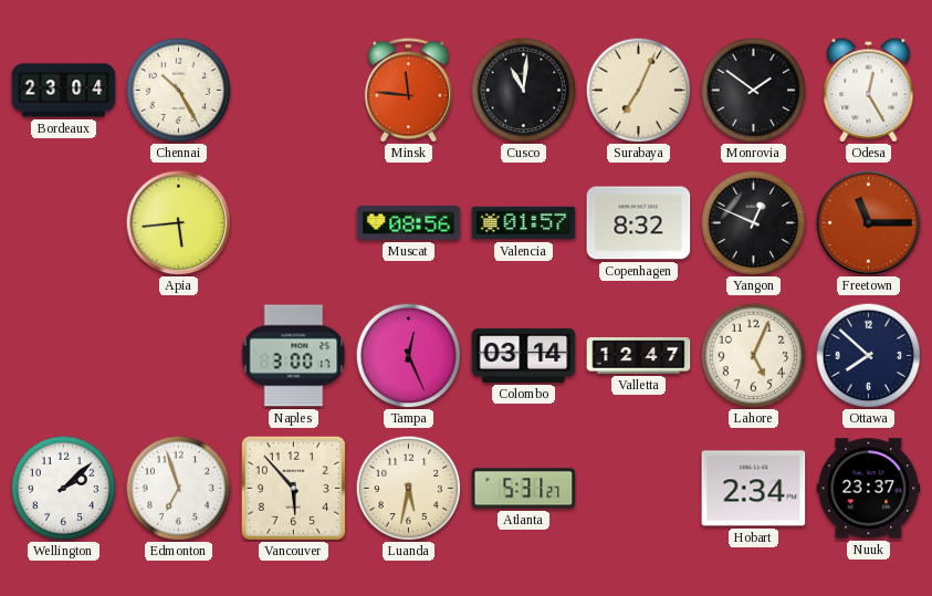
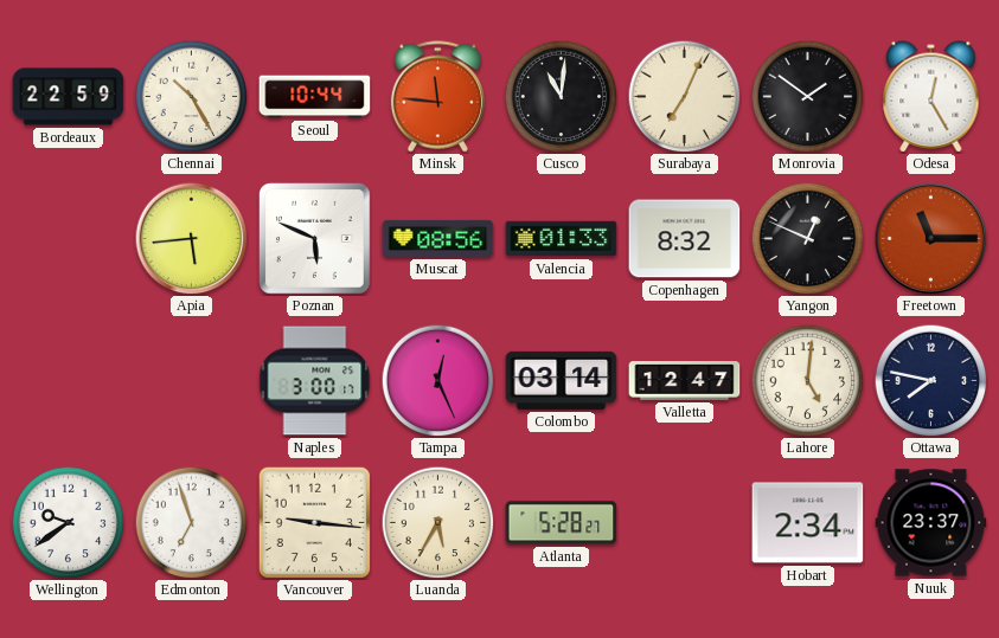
Bordeaux: 23:04 -> 22:59
Seoul: none -> 10:44
Poznan: none -> 5:49
Valencia: 01:57 -> 01:33
Lahore: 5:04 -> 5:01
Ottawa: 7:52 -> 7:47
Wellington: 2:08 -> 9:39
Vancouver: 5:53 -> 9:16
Luanda: 5:32 -> 5:35
Atlanta: 5:31 -> 5:28
